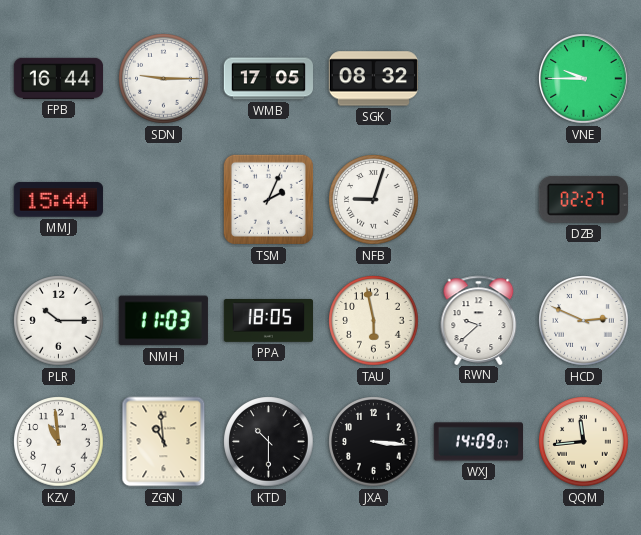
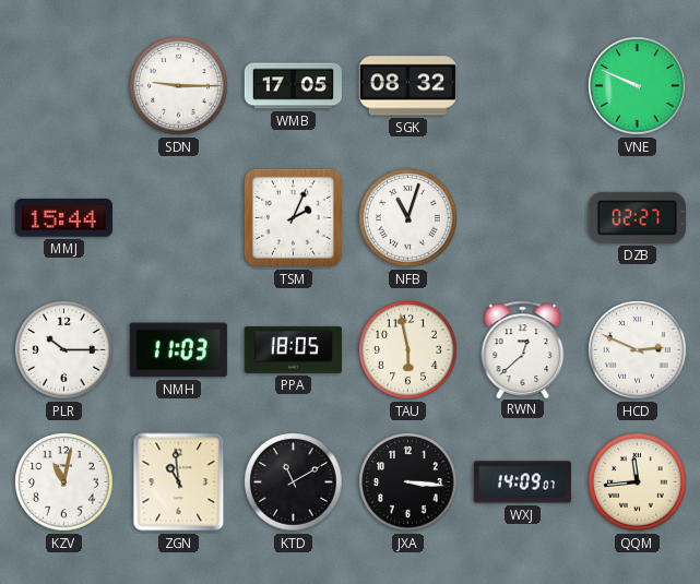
FPB: 16:44 -> none
VNE: 9:45 -> 9:49
NFB: 9:03 -> 11:03
RWN: 9:38 -> 12:38
KZV: 10:59 -> 11:02
KTD: 10:30 -> 11:10
